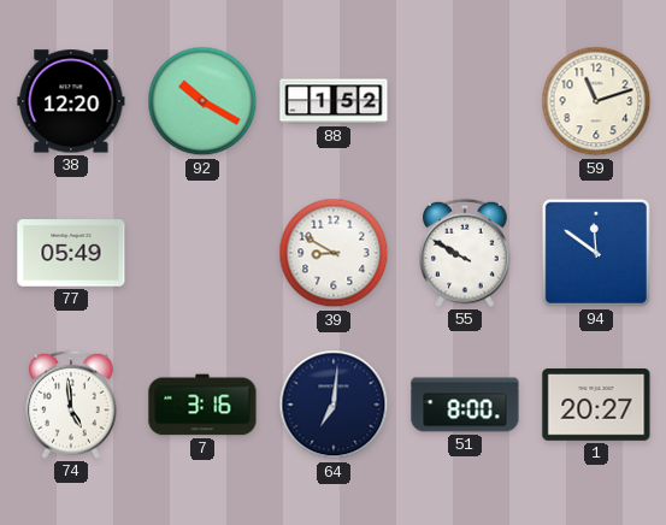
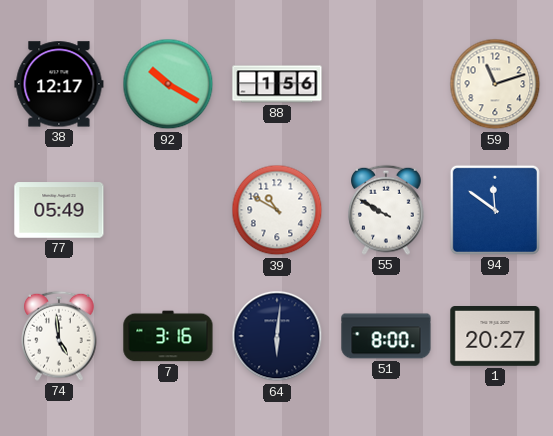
38: 12:20 -> 12:17
88: 1:52 -> 1:56
39: 8:50 -> 10:50
64: 7:01 -> 6:01
